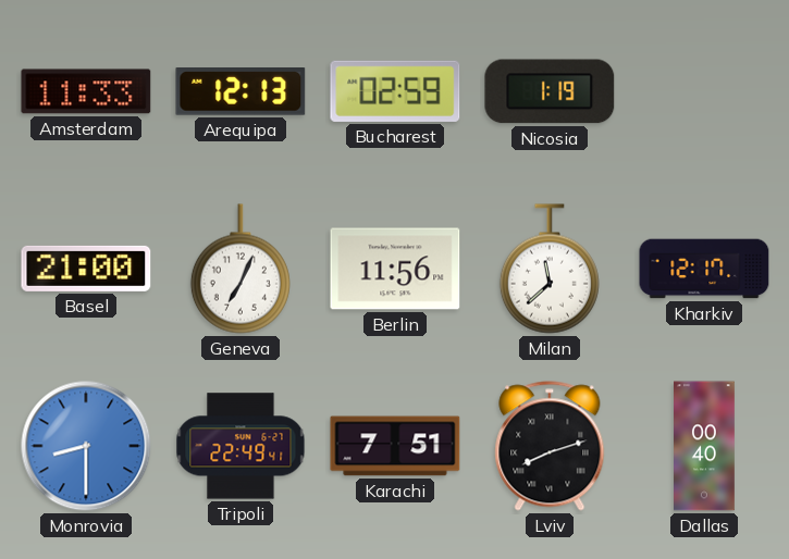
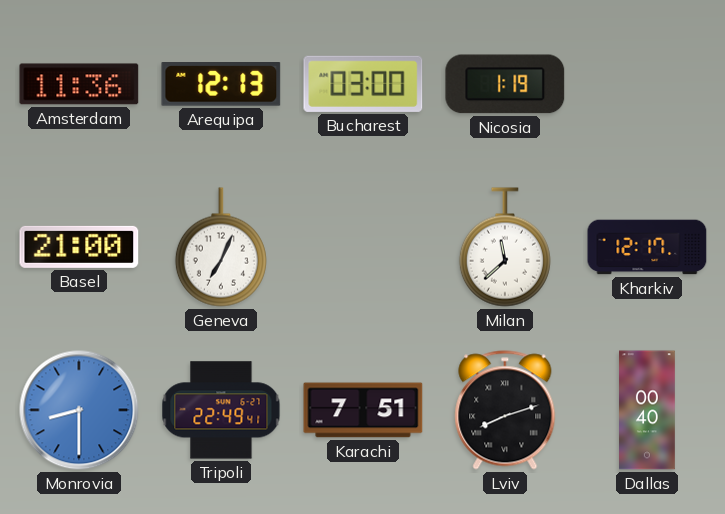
Amsterdam: 11:33 -> 11:36
Bucharest: 02:59 -> 03:00
Berlin: 11:56 -> none
